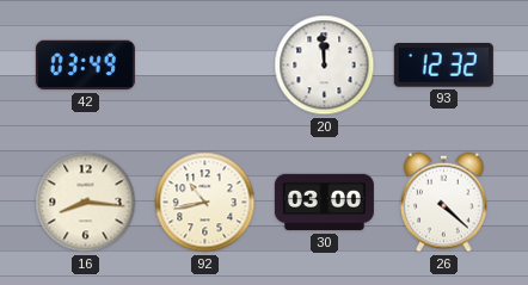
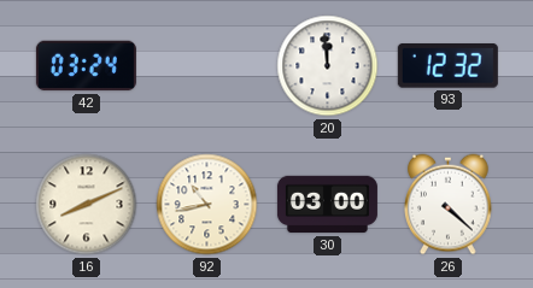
42: 03:49 -> 03:24
16: 8:16 -> 8:11
